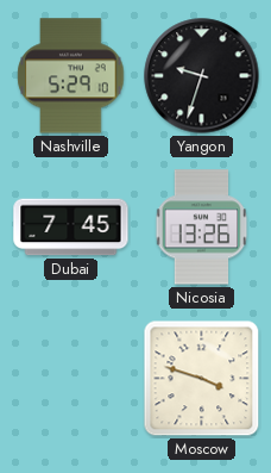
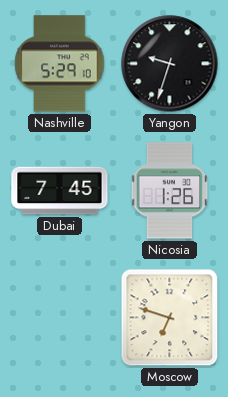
Nicosia: 13:26 -> 1:26
Moscow: 3:48 -> 6:48
